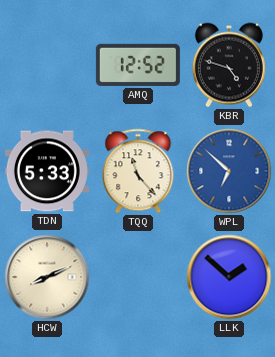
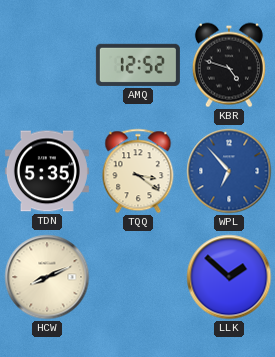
TDN: 5:33 -> 5:35
TQQ: 11:23 -> 3:21
WPL: 6:52 -> 6:53
